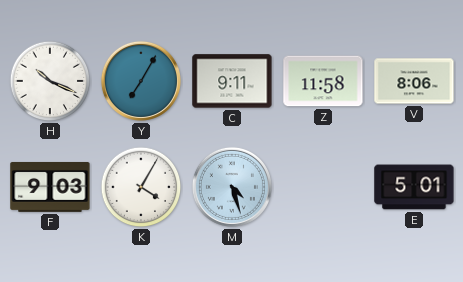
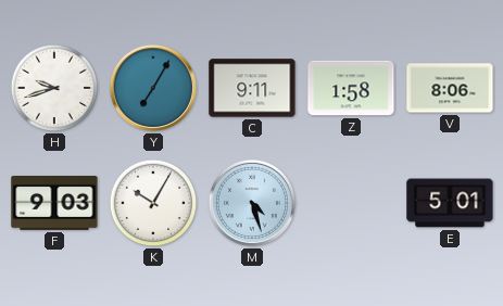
H: 10:19 -> 9:42
Z: 11:58 -> 1:58
K: 4:05 -> 10:05
